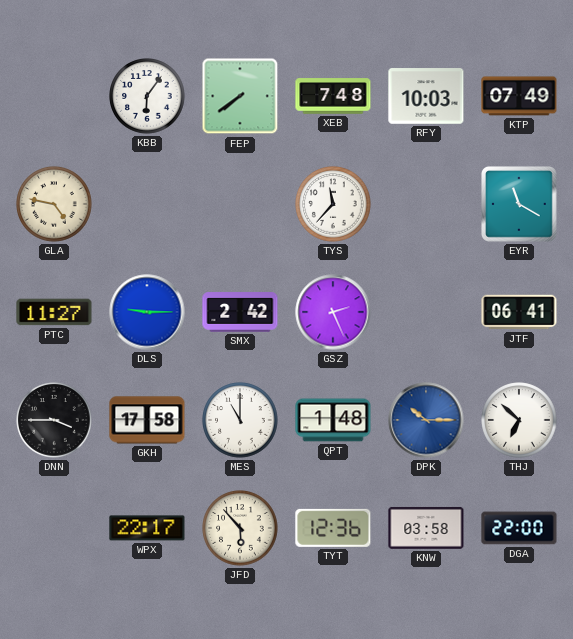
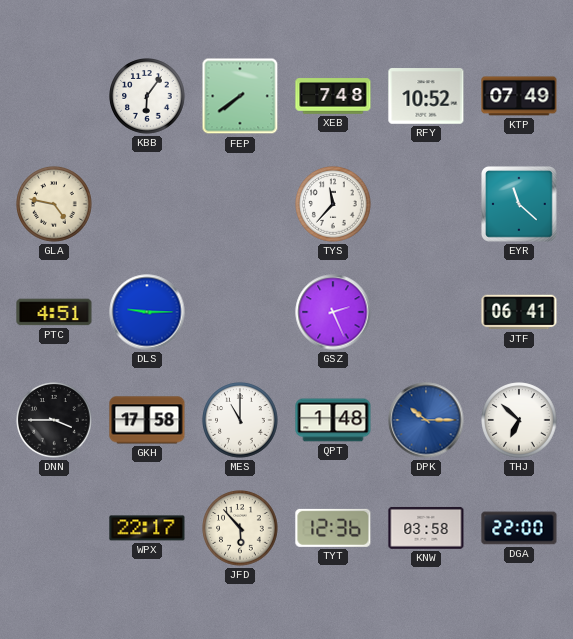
RFY: 10:03 -> 10:52
EYR: 11:20 -> 11:22
PTC: 11:27 -> 4:51
SMX: 2:42 -> none
